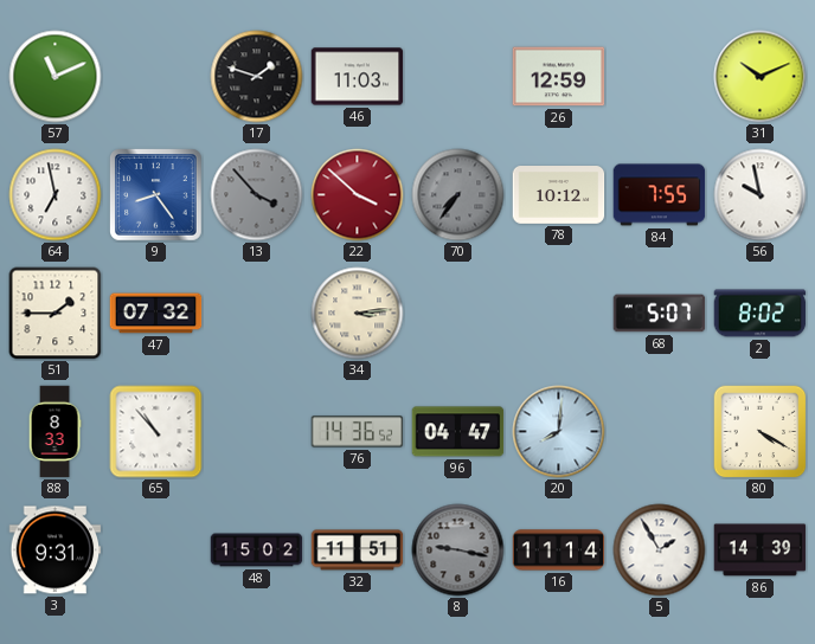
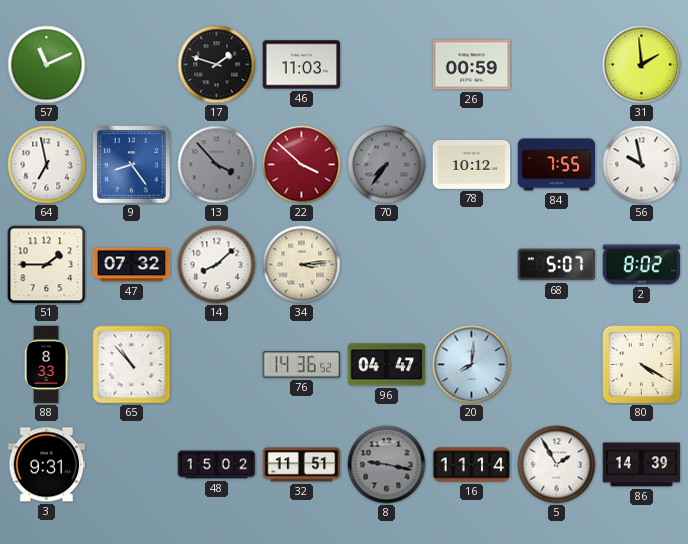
26: 12:59 -> 00:59
31: 10:11 -> 1:59
14: none -> 8:08
